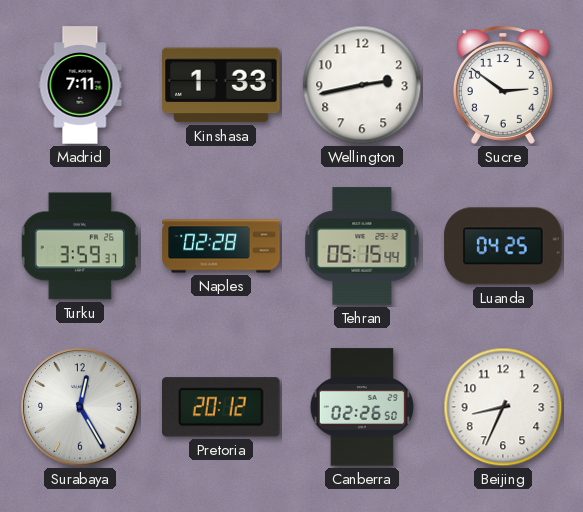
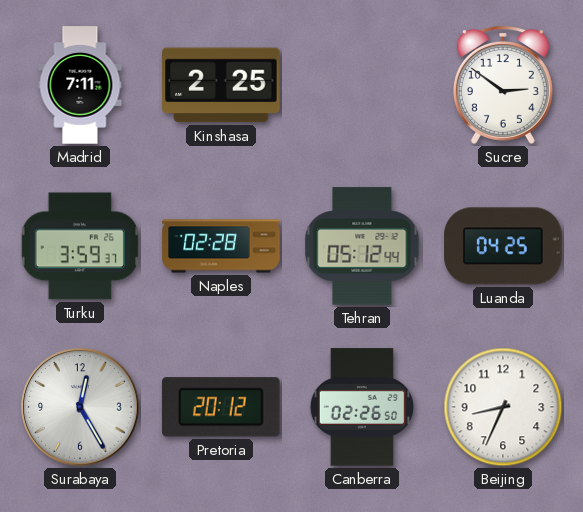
Kinshasa: 1:33 -> 2:25
Wellington: 2:43 -> none
Tehran: 05:15 -> 05:12
